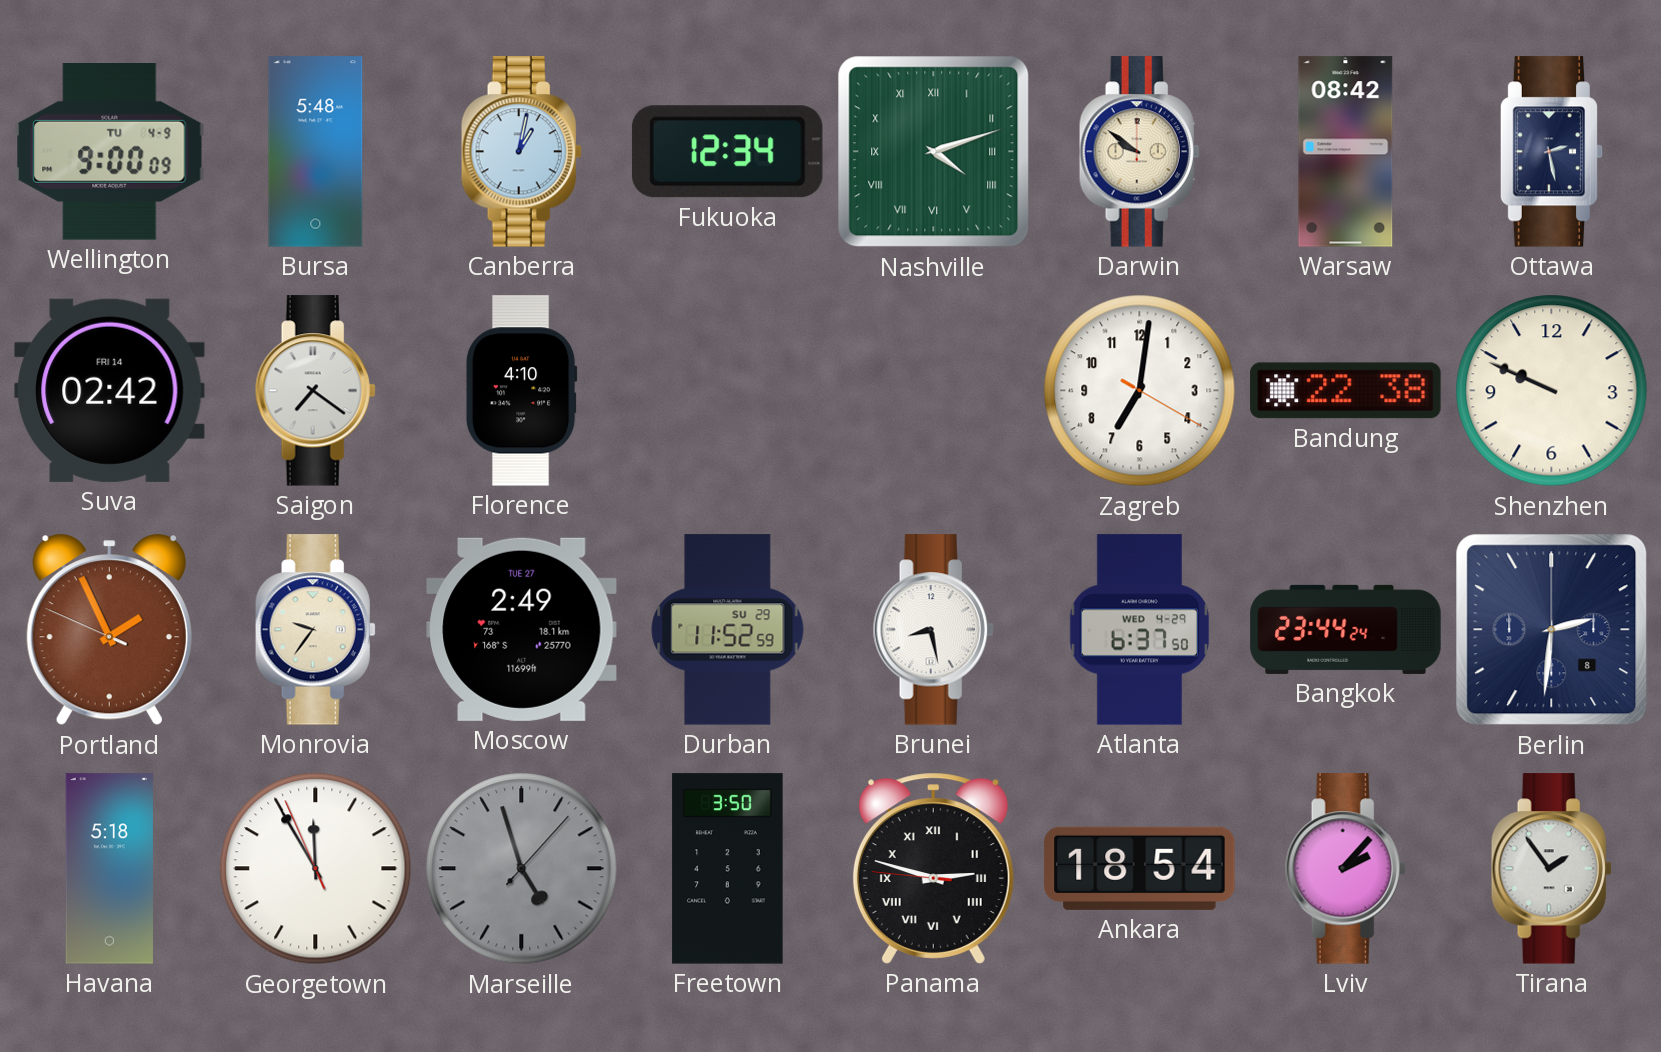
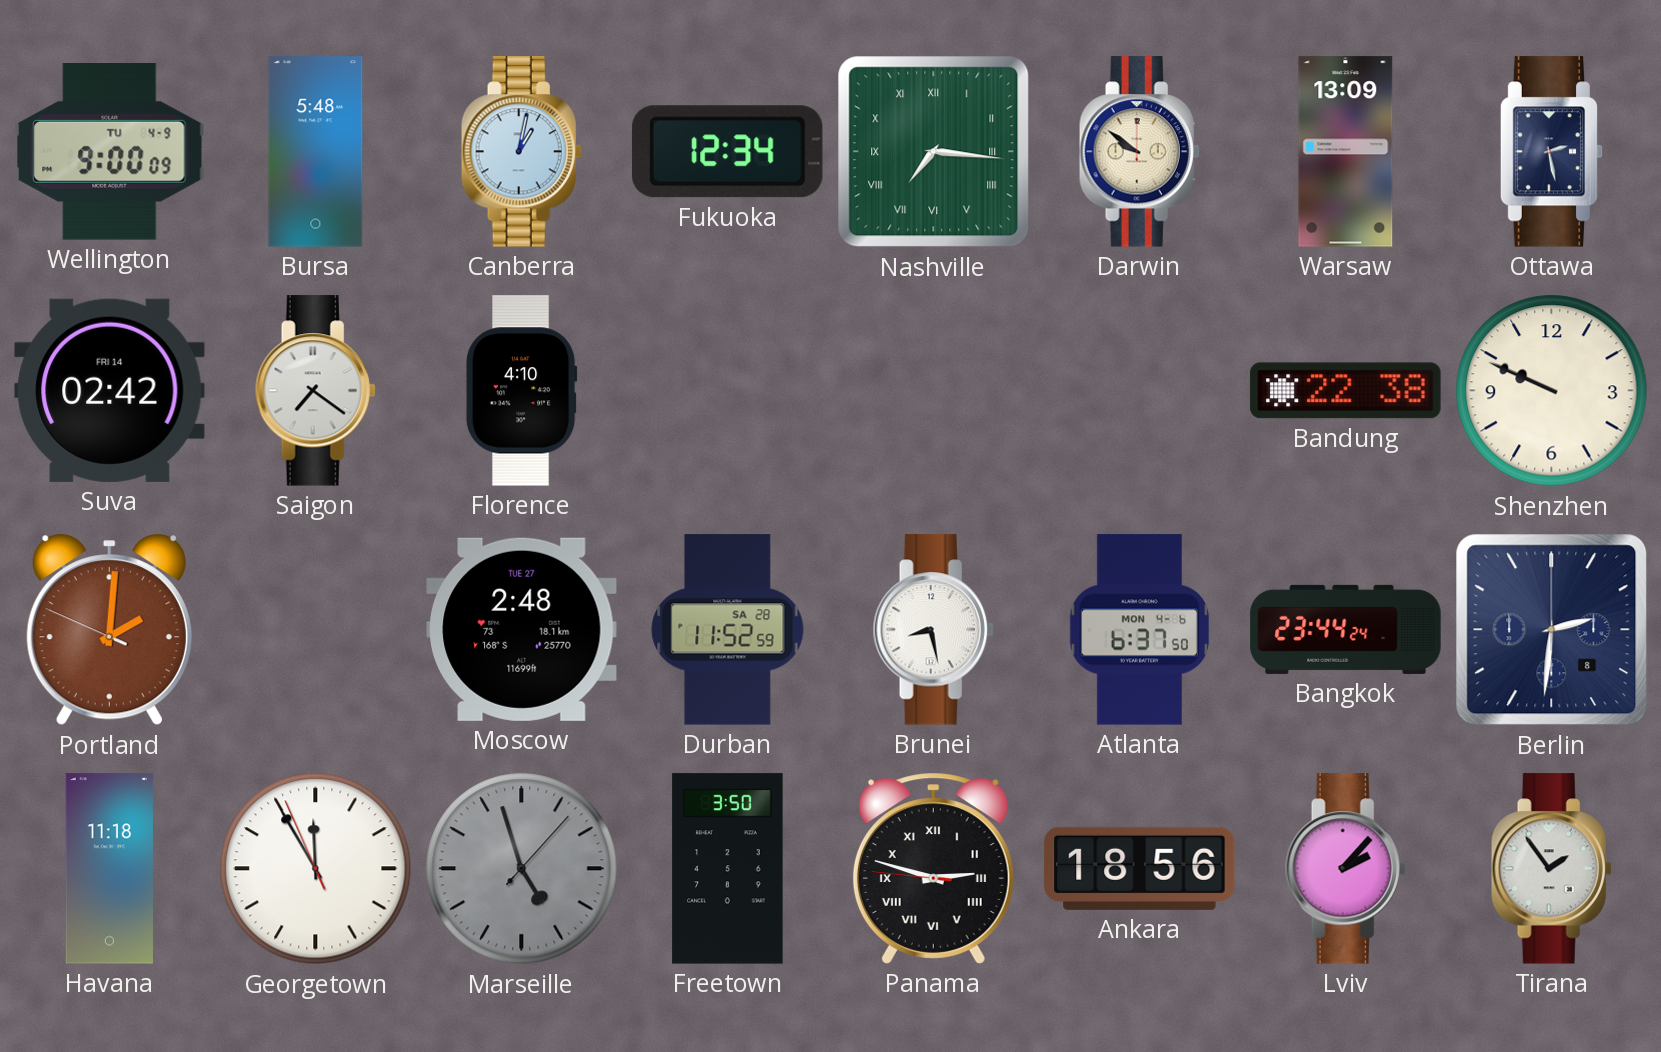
Nashville: 4:12 -> 7:16
Warsaw: 08:42 -> 13:09
Zagreb: 7:01 -> none
Portland: 1:55 -> 2:00
Monrovia: 9:36 -> none
Moscow: 2:49 -> 2:48
Durban date: SU 29 -> SA 28
Atlanta date: WED 4-29 -> MON 4-6
Havana: 5:18 -> 11:18
Ankara: 18:54 -> 18:56
